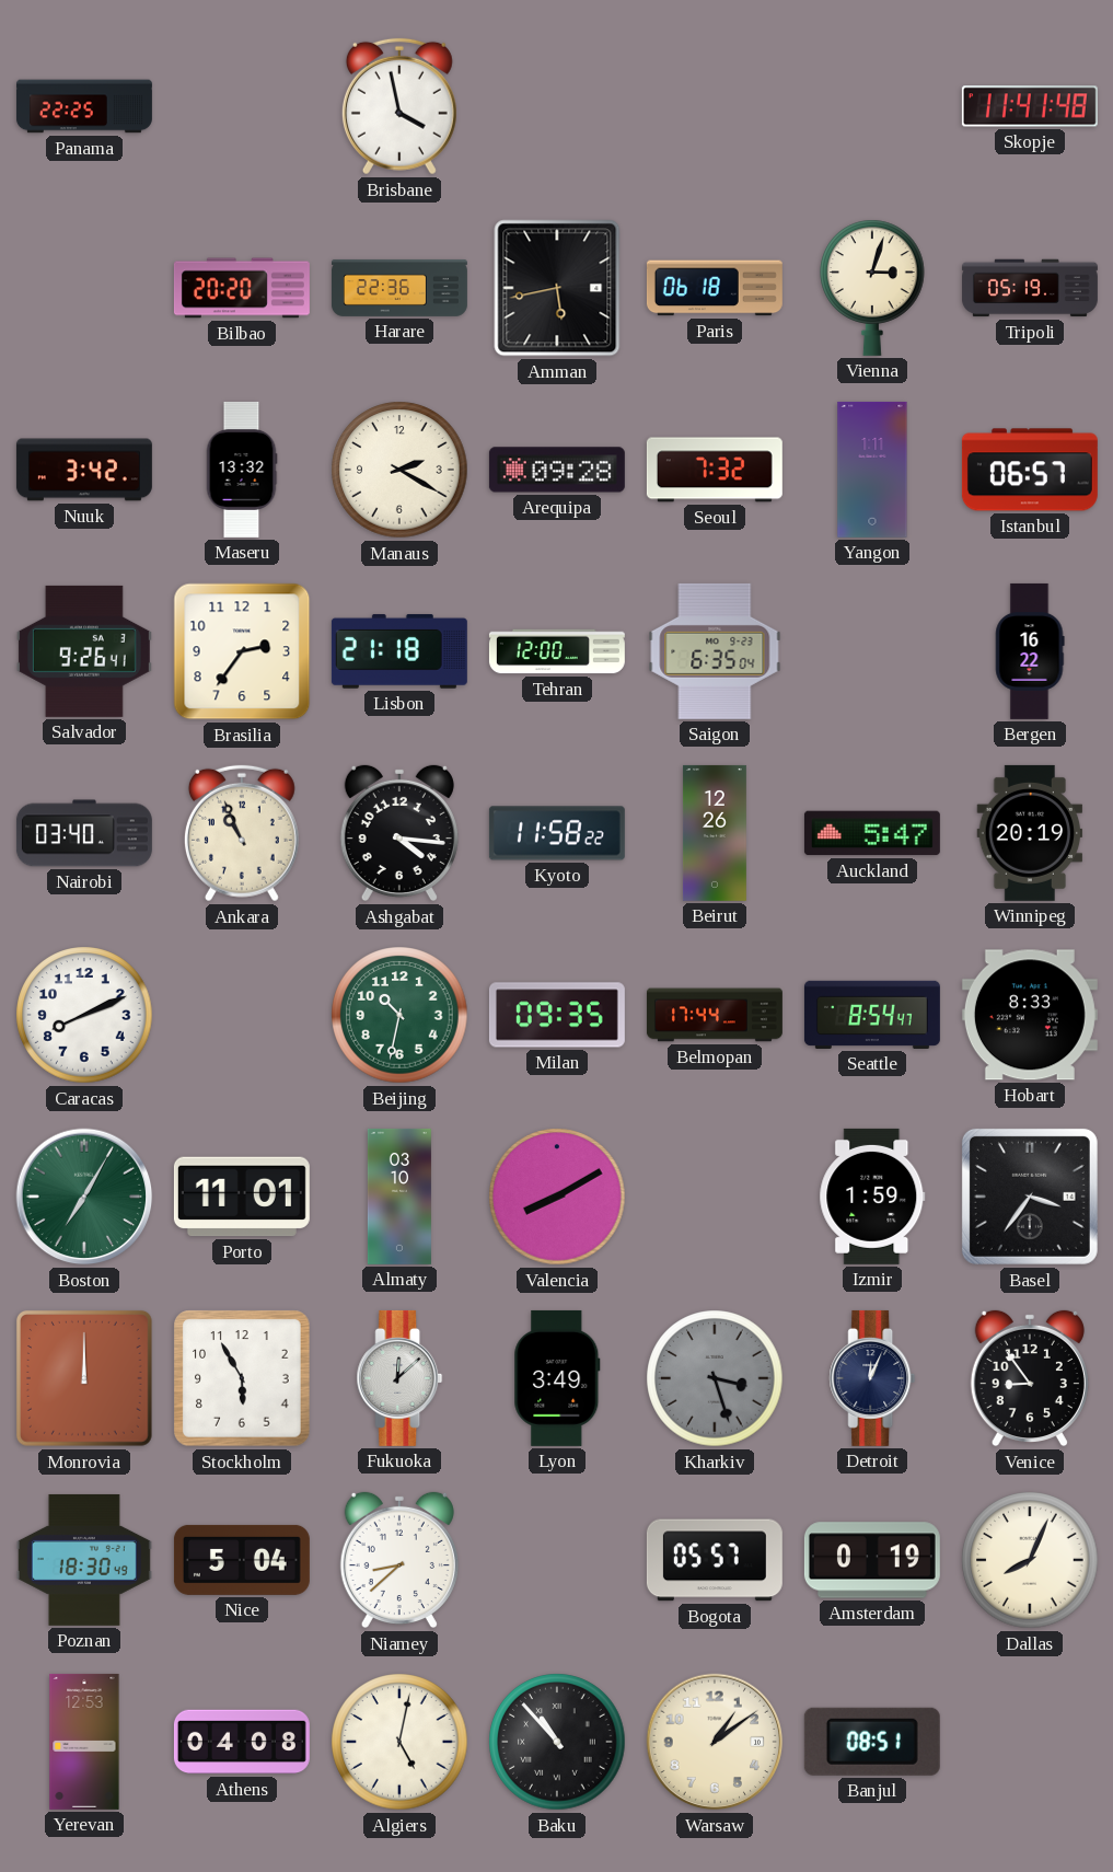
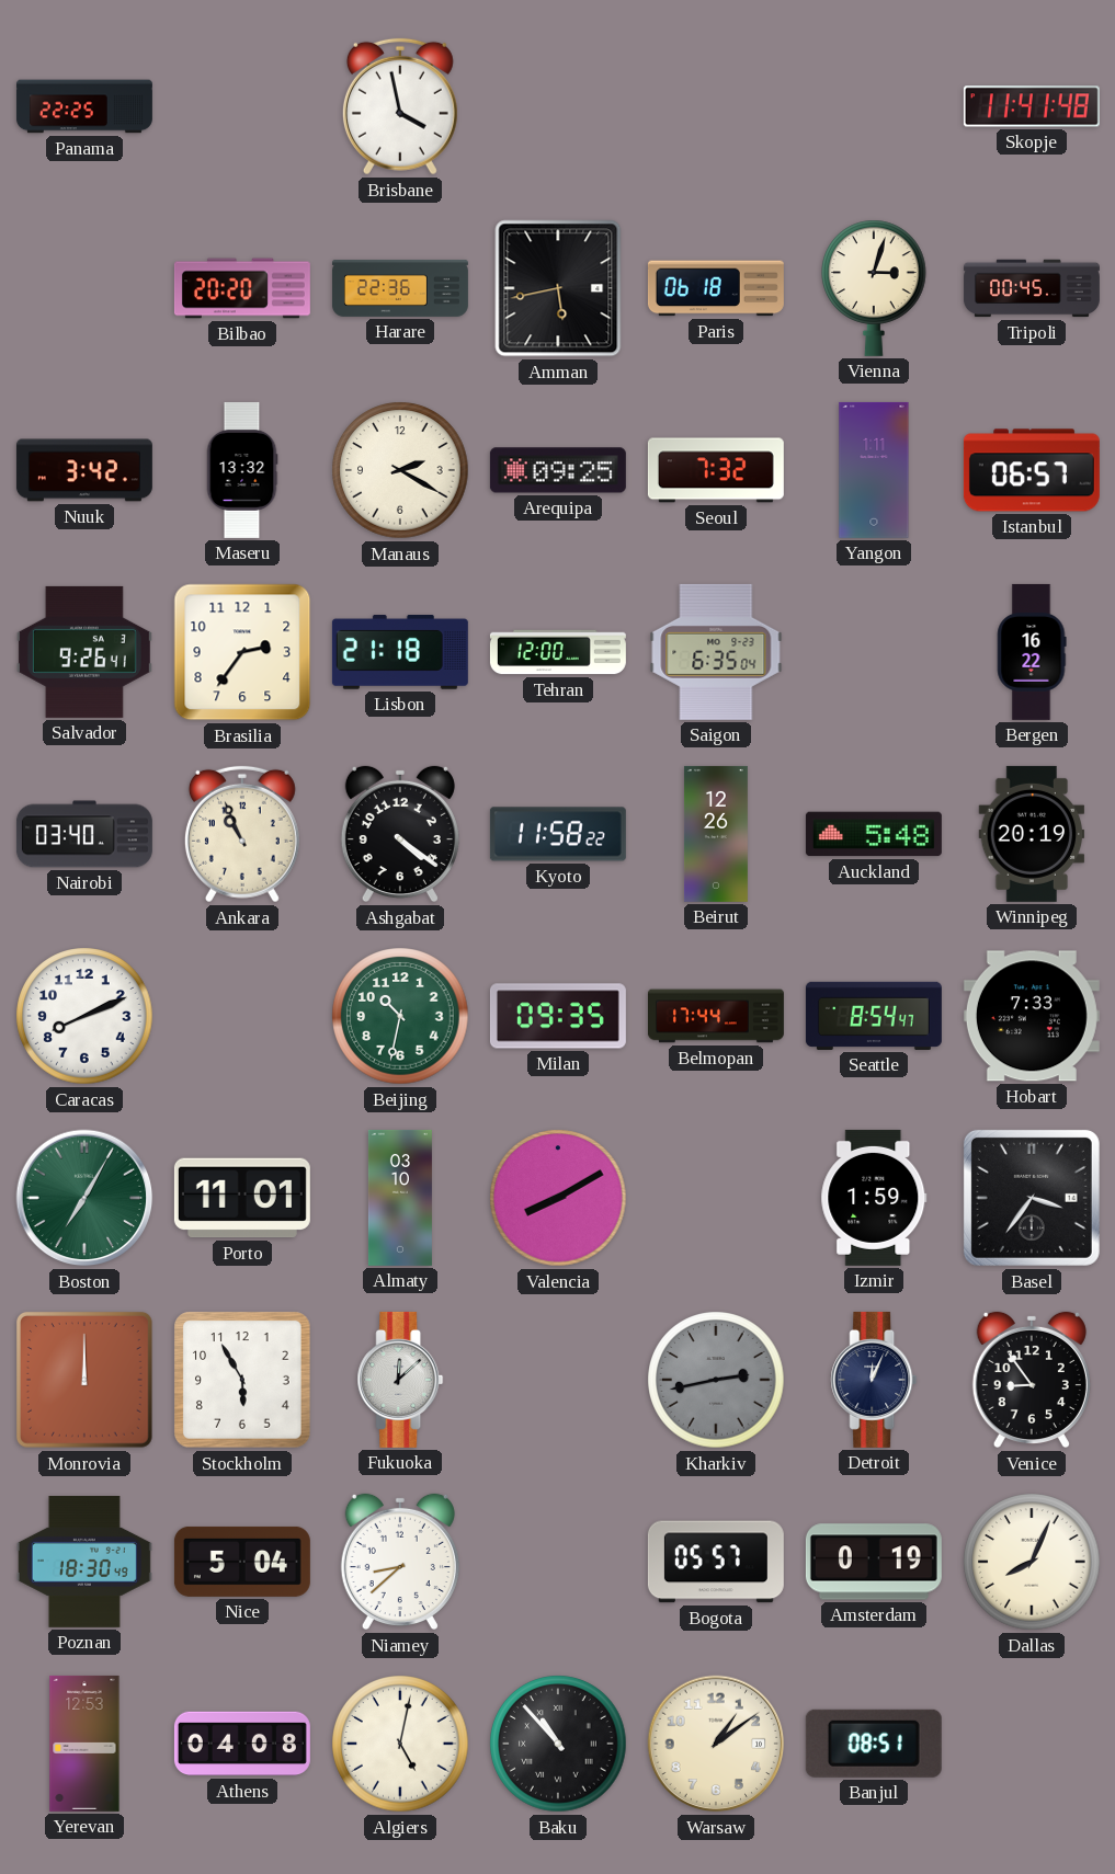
Tripoli: 05:19 -> 00:45
Arequipa: 09:28 -> 09:25
Ashgabat: 4:16 -> 4:21
Auckland: 5:47 -> 5:48
Hobart: 8:33 -> 7:33
Lyon: 3:49 -> none
Kharkiv: 3:27 -> 2:43
